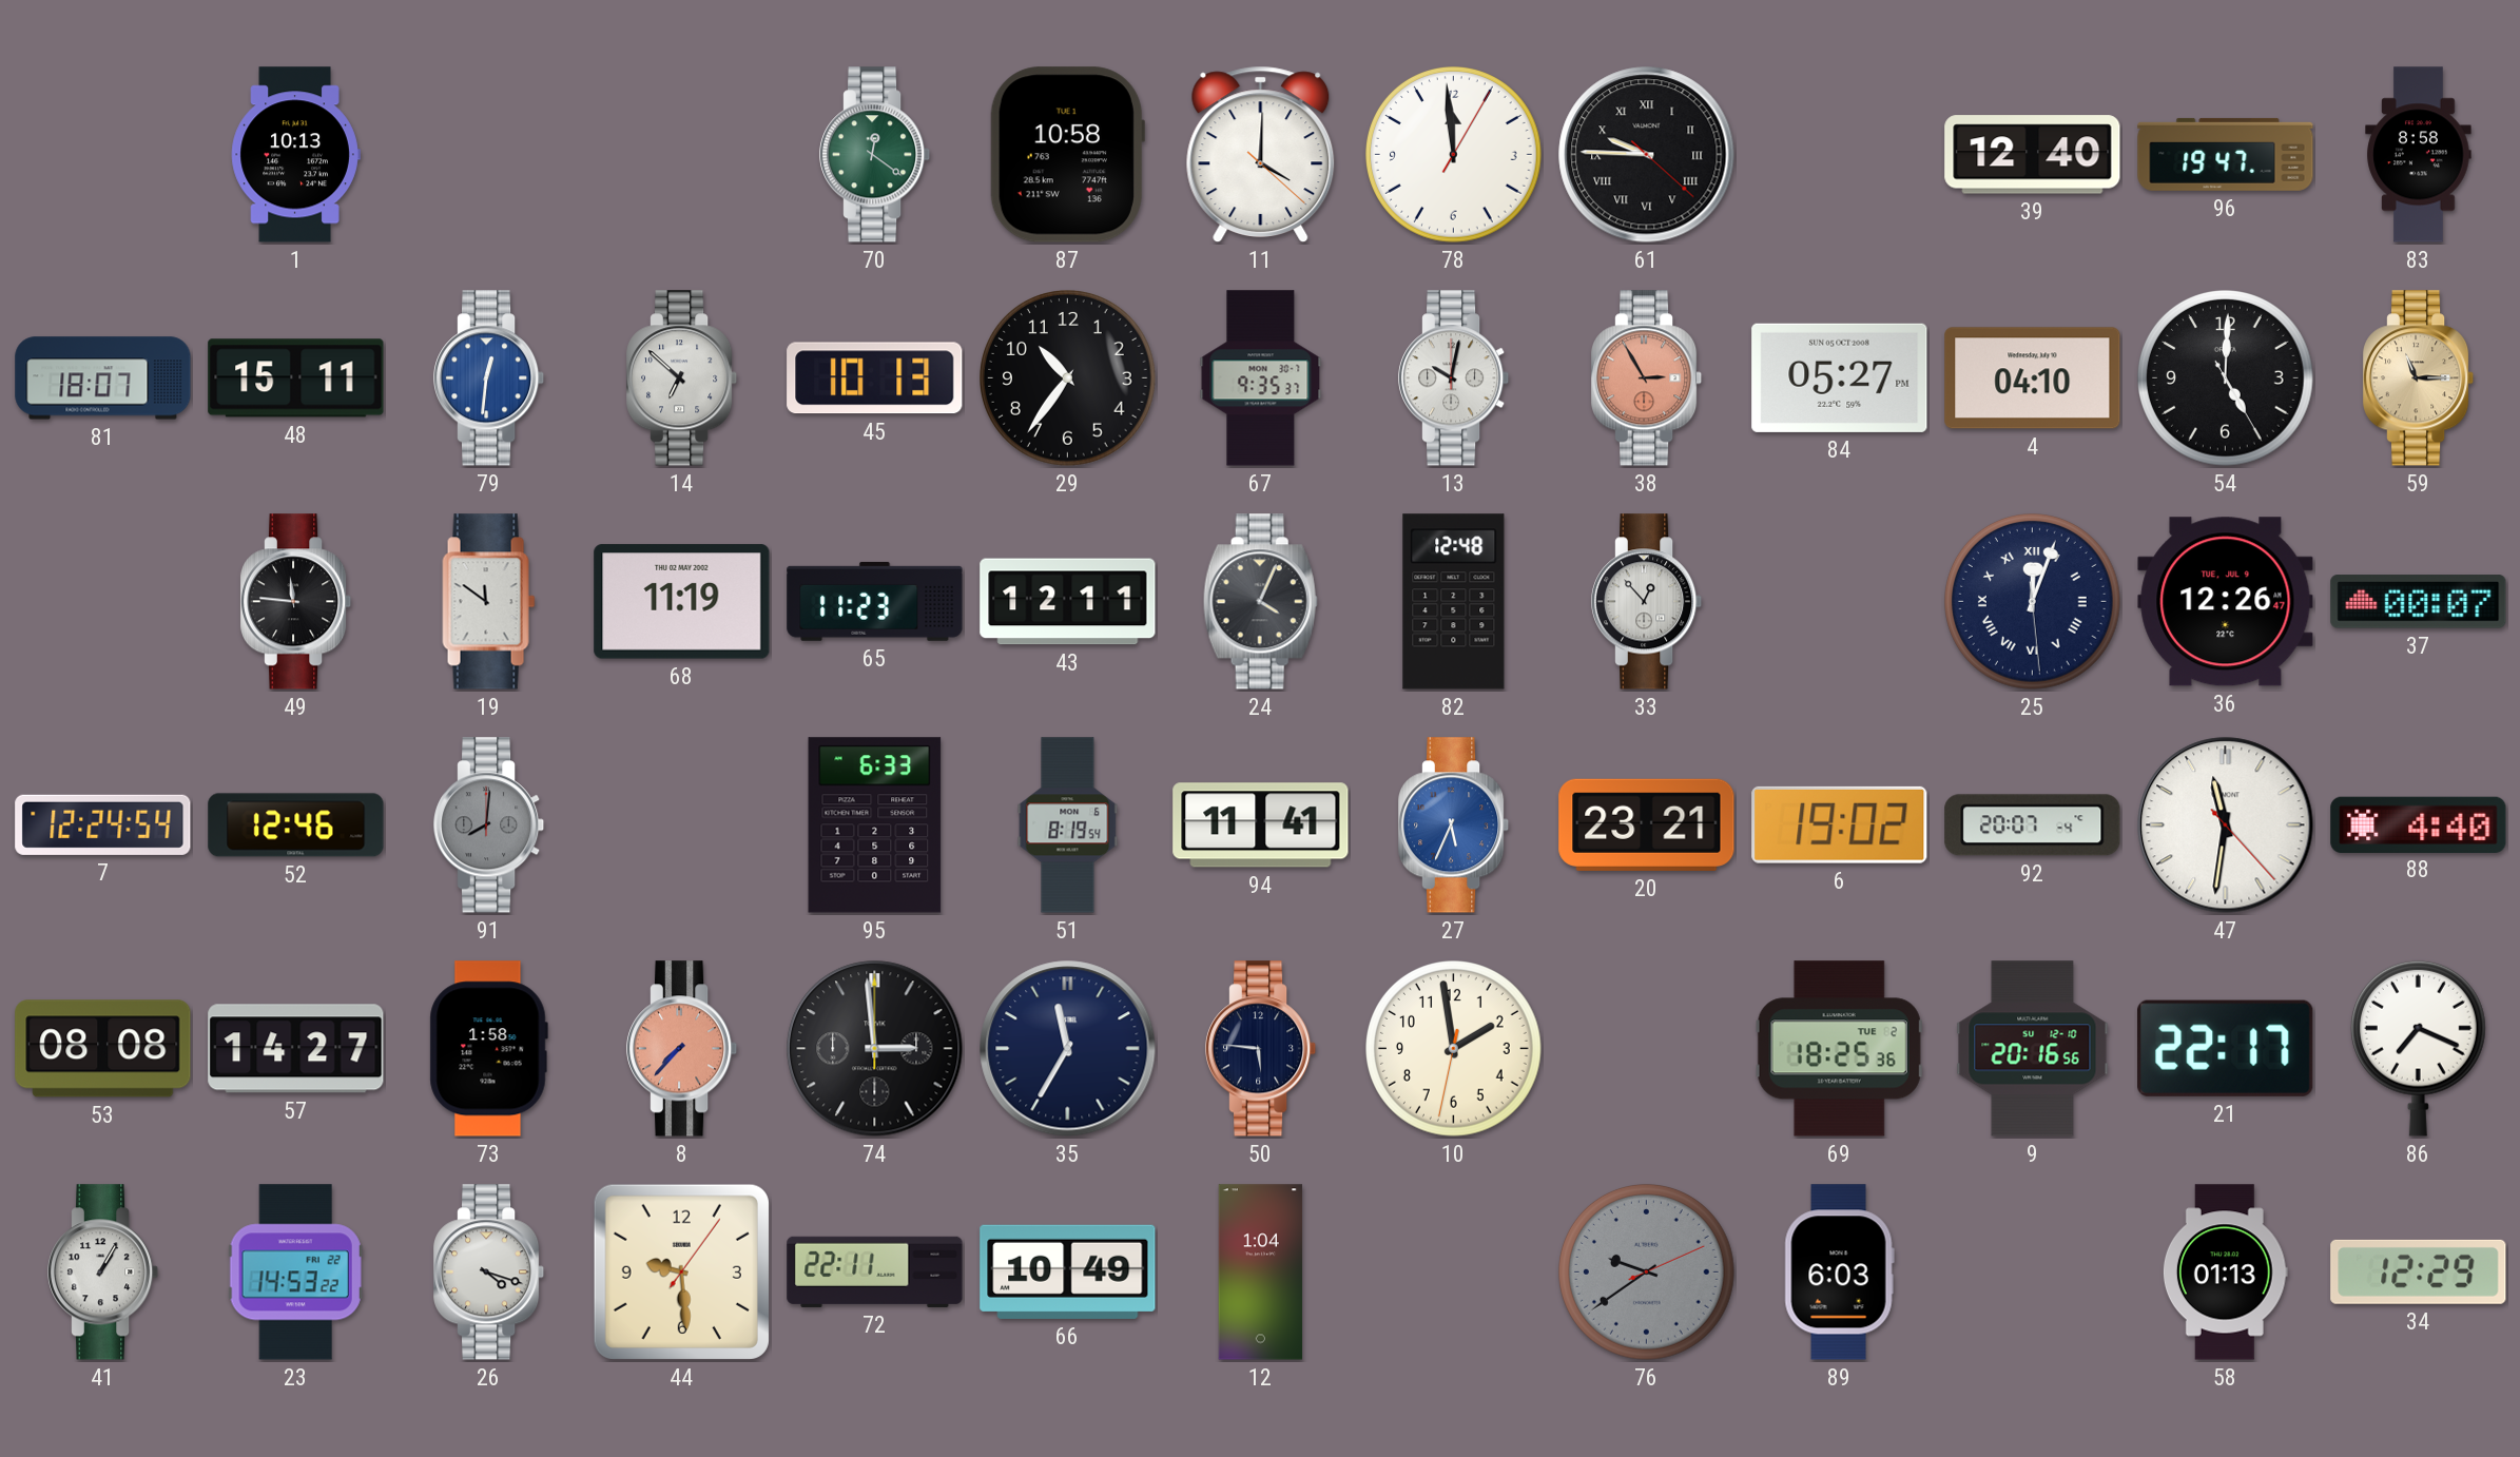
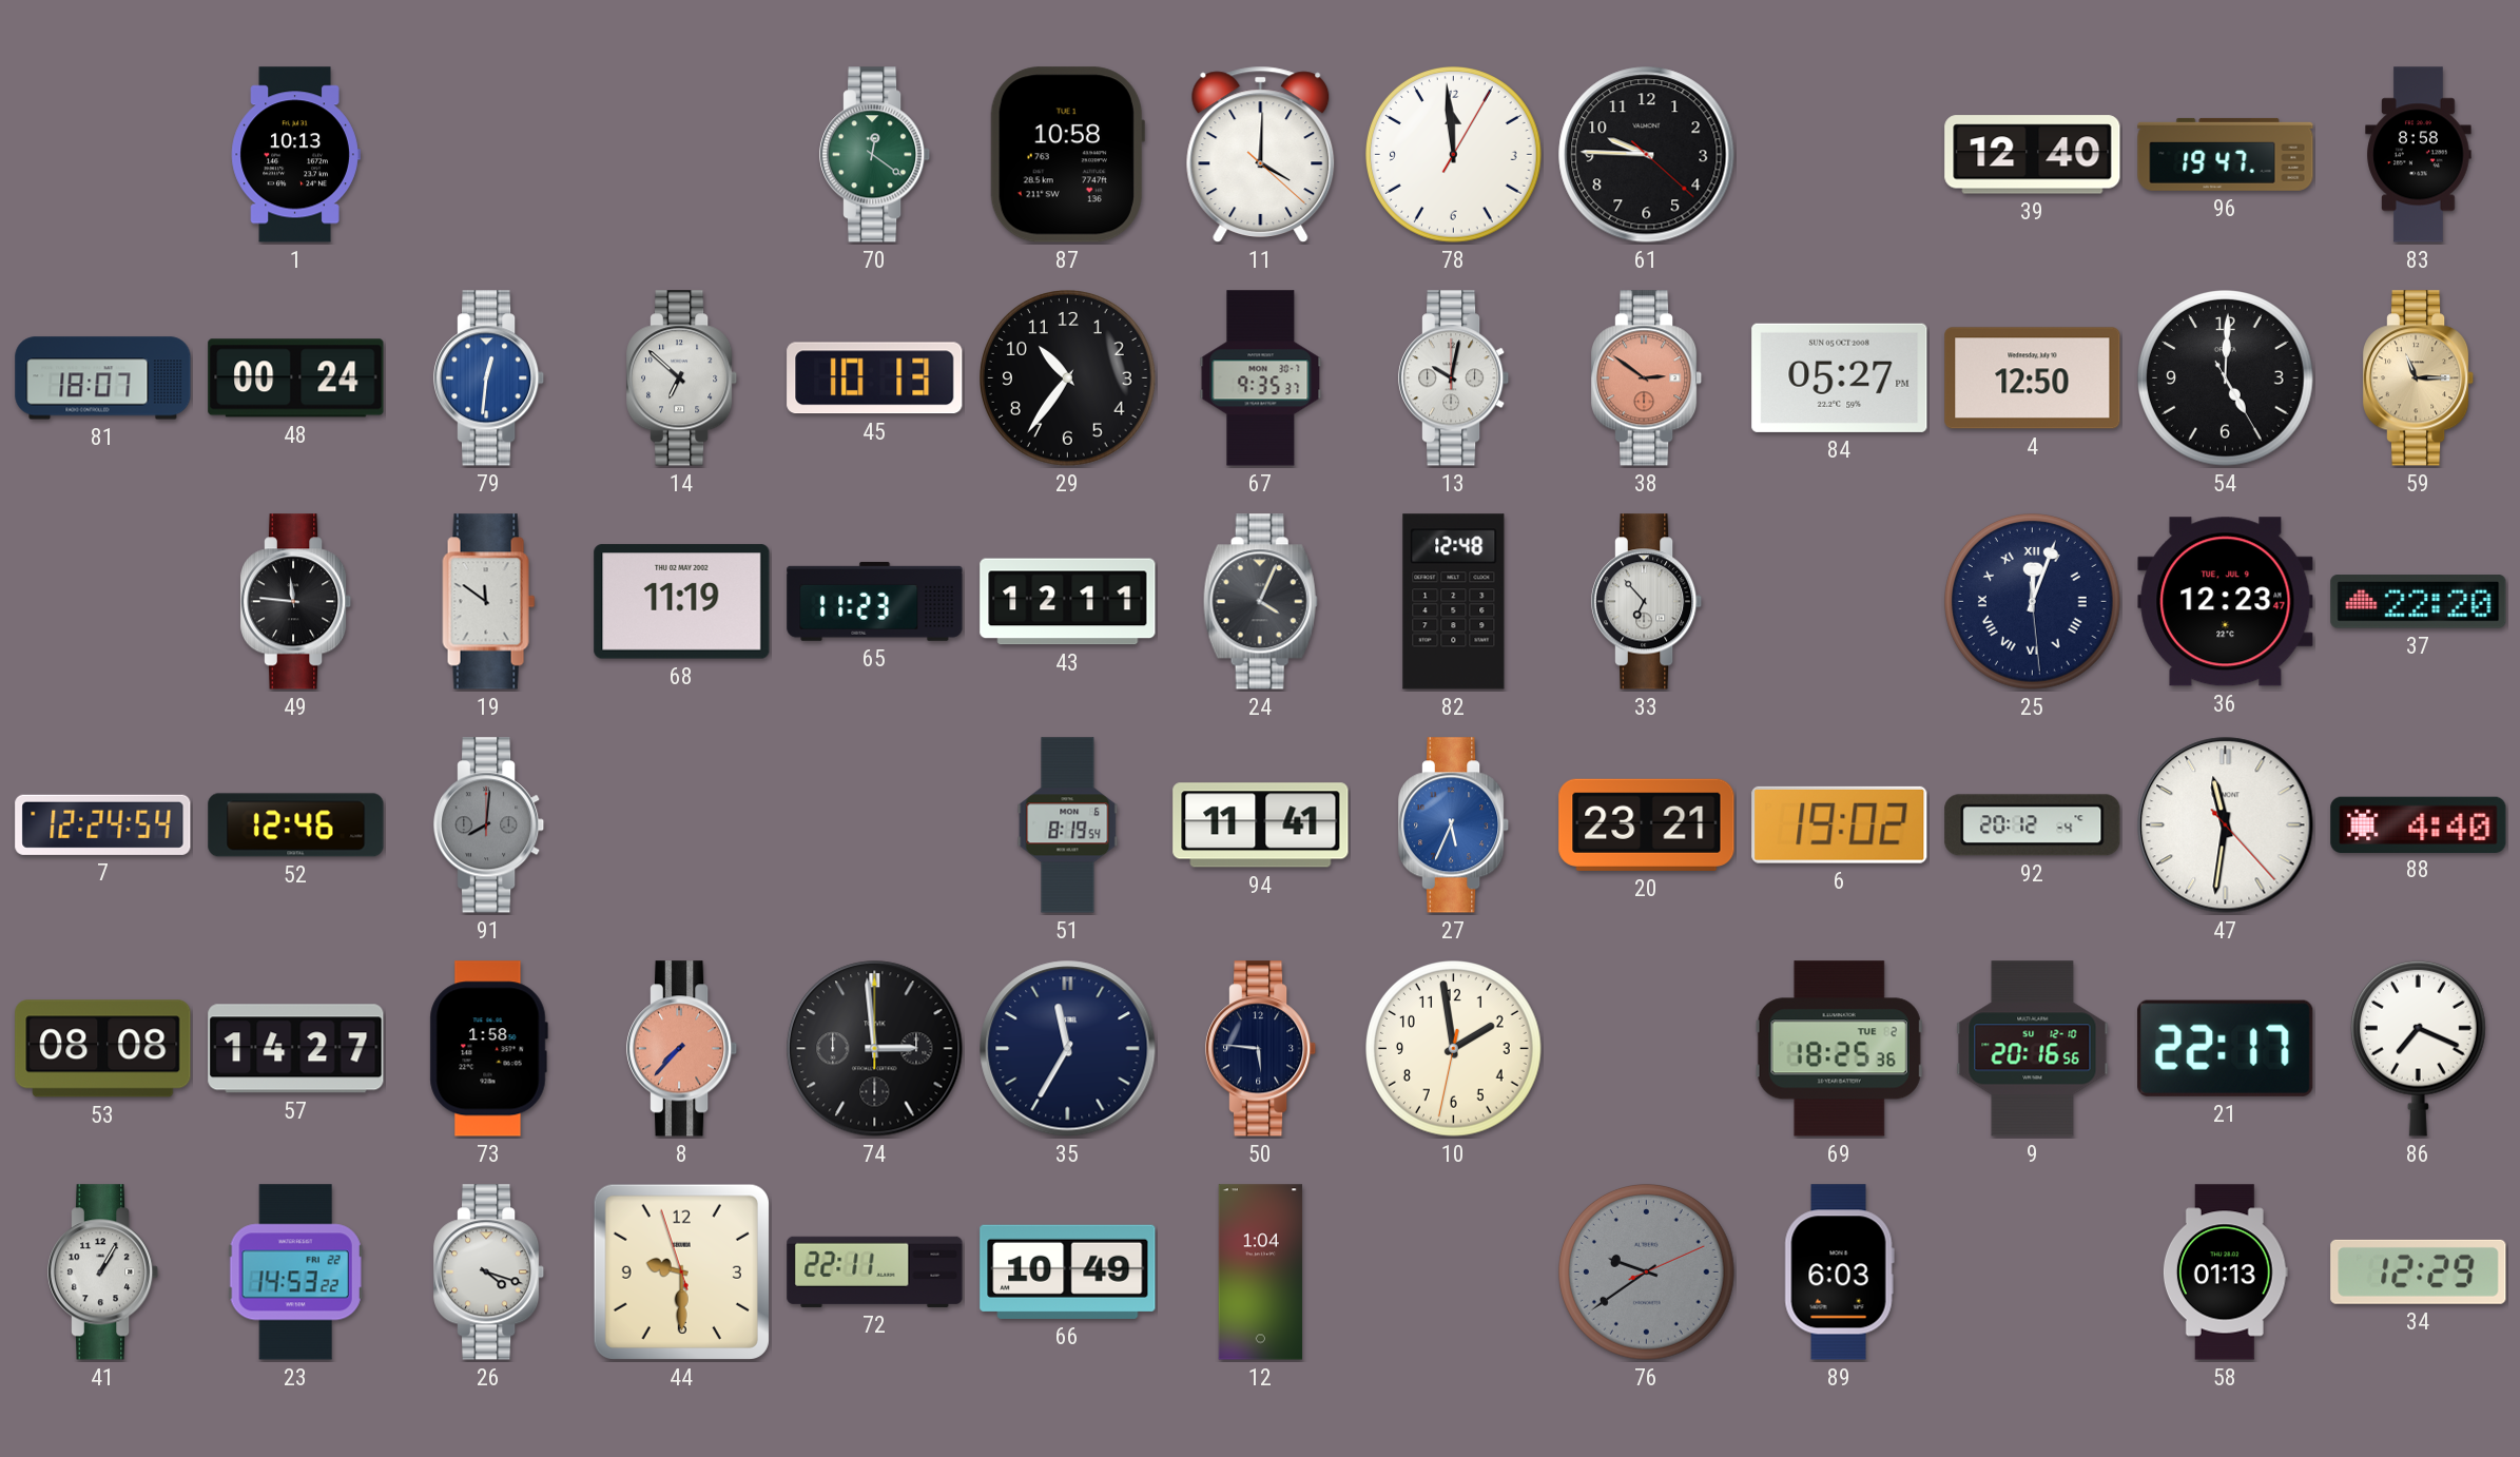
61 numerals: Roman -> Arabic
48: 15:11 -> 00:24
38: 2:55 -> 2:51
4: 04:10 -> 12:50
33: 12:53 -> 6:53
36: 12:26 -> 12:23
37: 00:07 -> 22:20
95: 6:33 -> none
92: 20:07 -> 20:12
44: 9:29:06 -> 9:29:57
